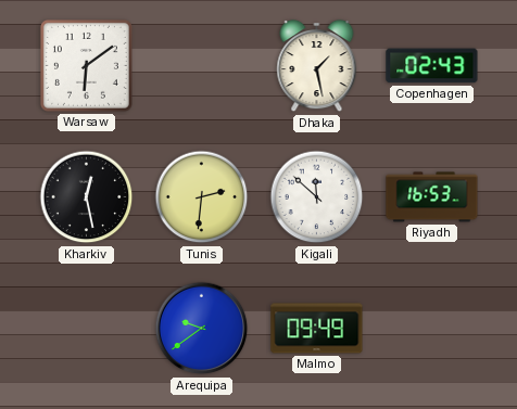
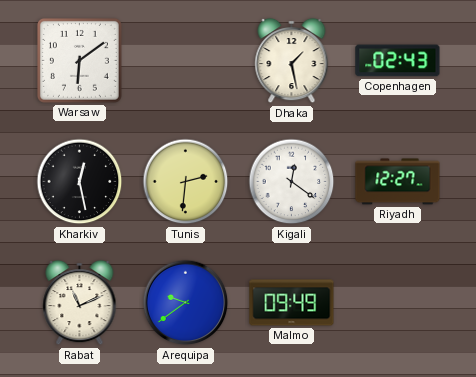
Kigali: 11:52 -> 12:21
Riyadh: 16:53 -> 12:27
Rabat: none -> 11:11
